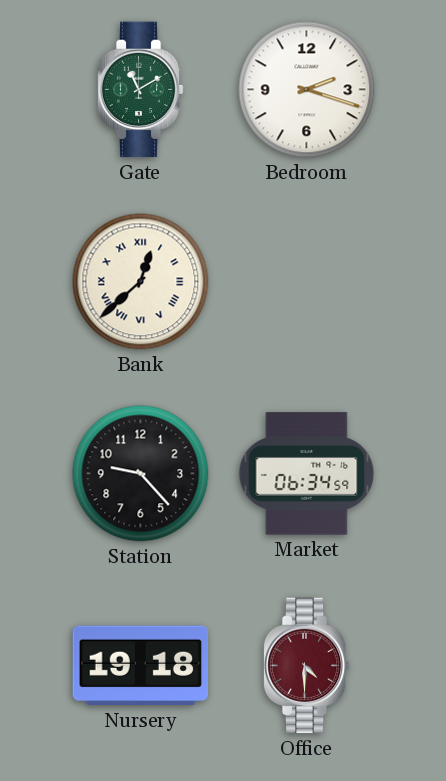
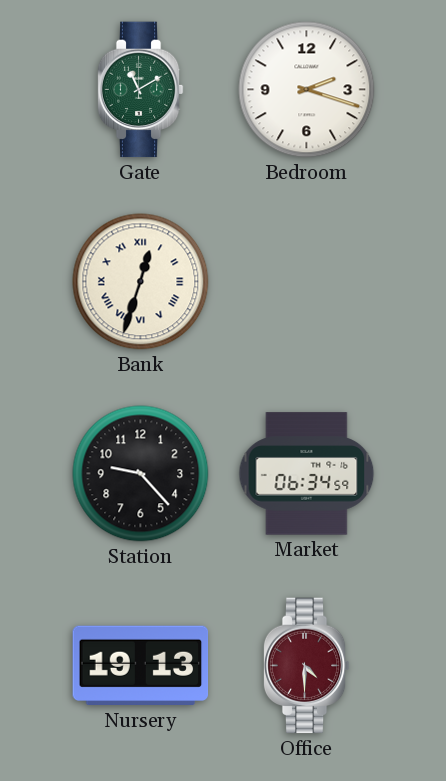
Bank: 12:38 -> 12:33
Nursery: 19:18 -> 19:13
